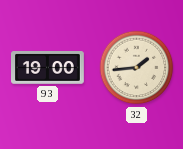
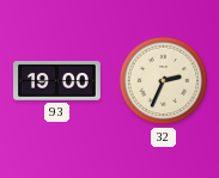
32: 1:44 -> 2:34
